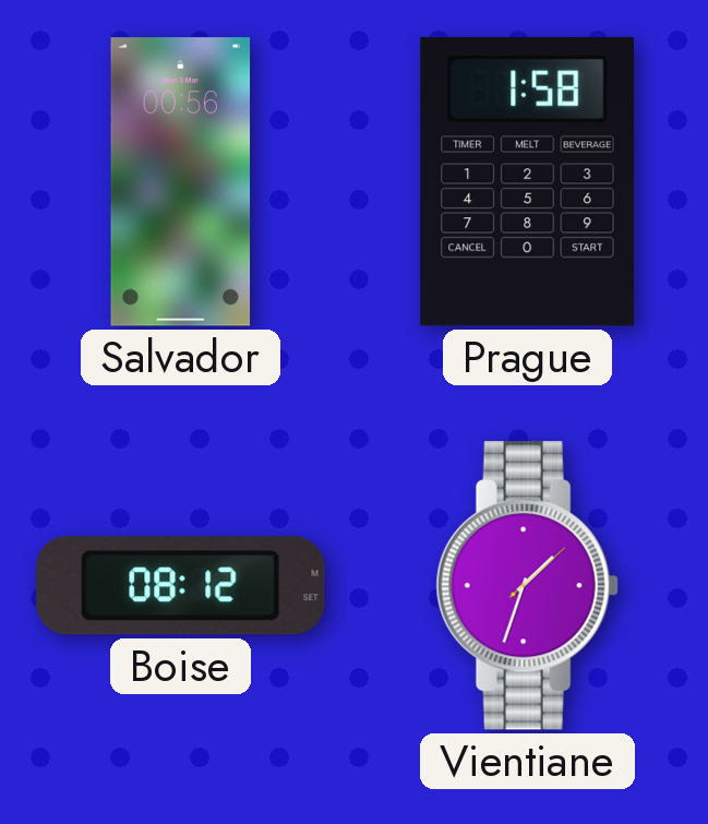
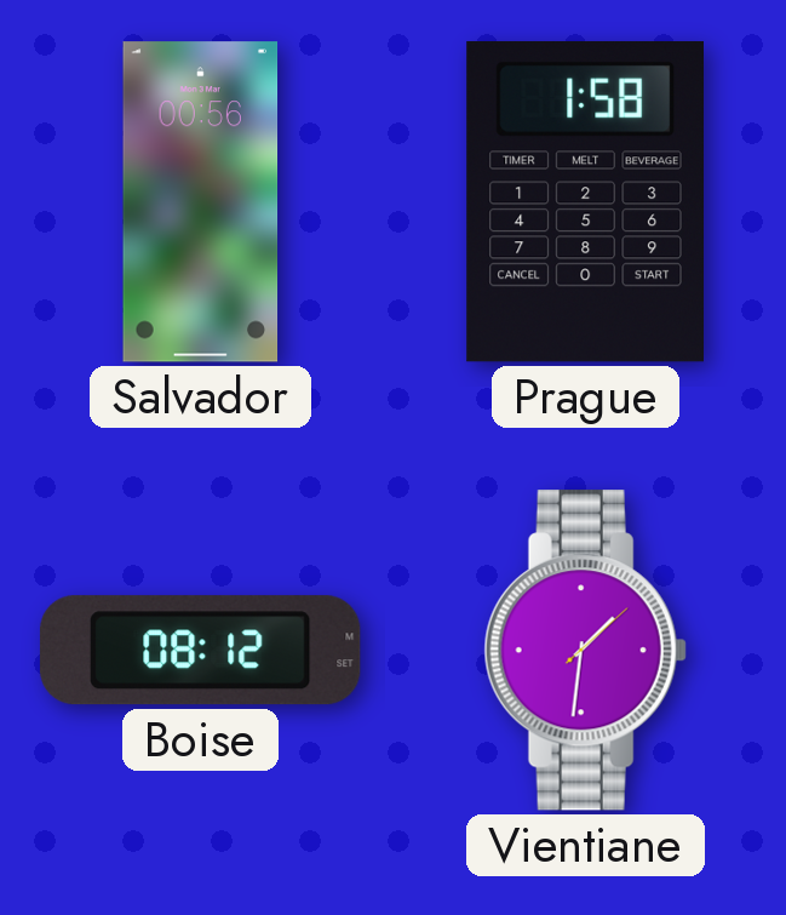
Vientiane: 1:33 -> 1:31
